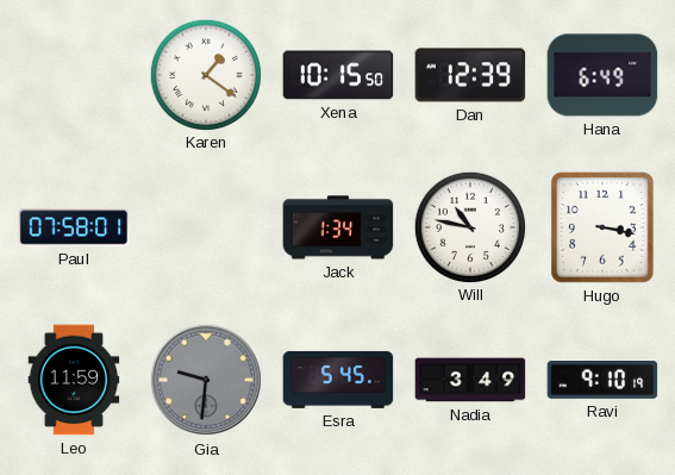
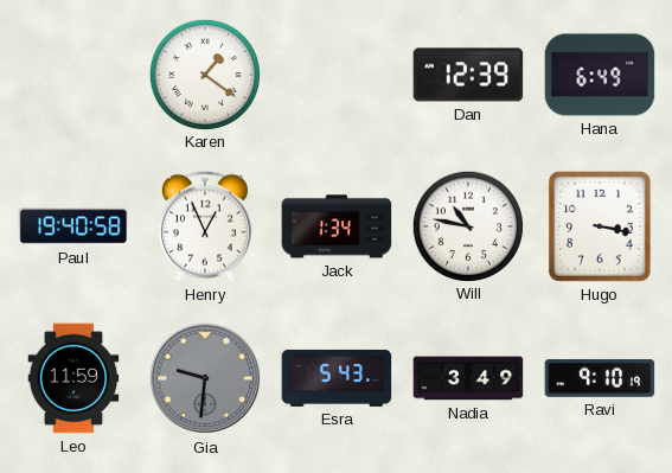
Xena: 10:15 -> none
Paul: 07:58 -> 19:40
Henry: none -> 12:56
Esra: 5:45 -> 5:43
